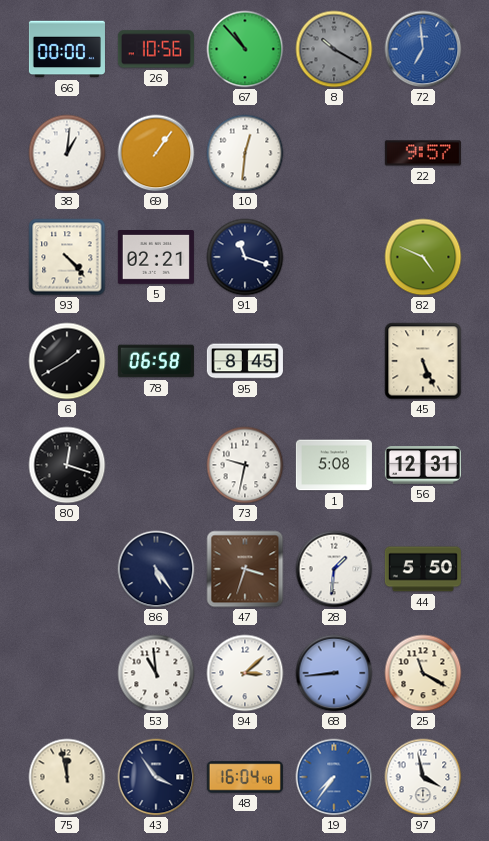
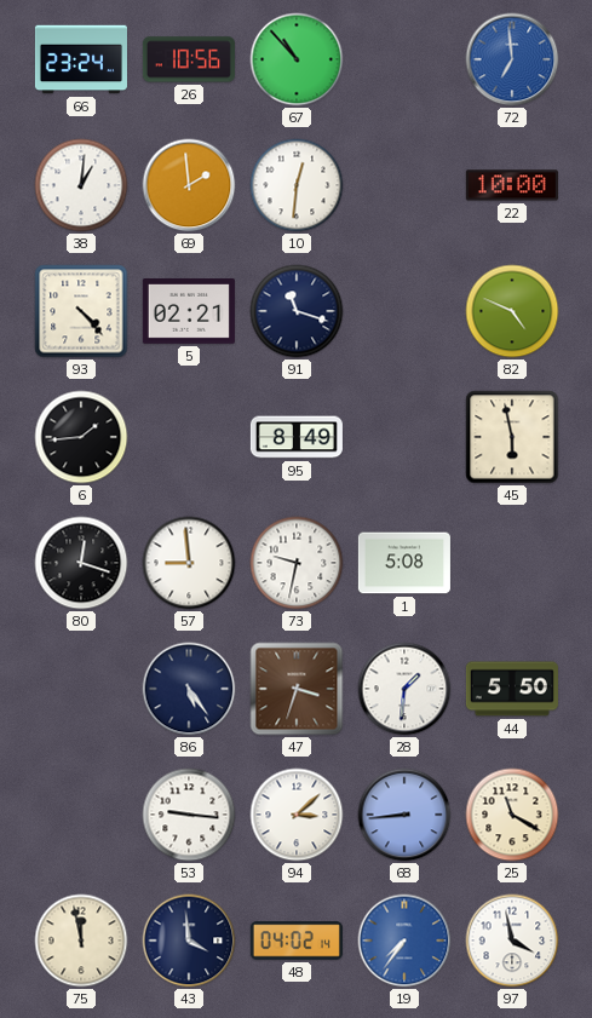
66: 00:00 -> 23:24
8: 10:20 -> none
69: 1:06 -> 1:59
22: 9:57 -> 10:00
6: 1:40 -> 1:44
78: 06:58 -> none
95: 8:45 -> 8:49
45: 5:26 -> 5:58
57: none -> 8:59
56: 12:31 -> none
53: 10:59 -> 9:16
43: 3:54 -> 3:59
48: 16:04 -> 04:02
